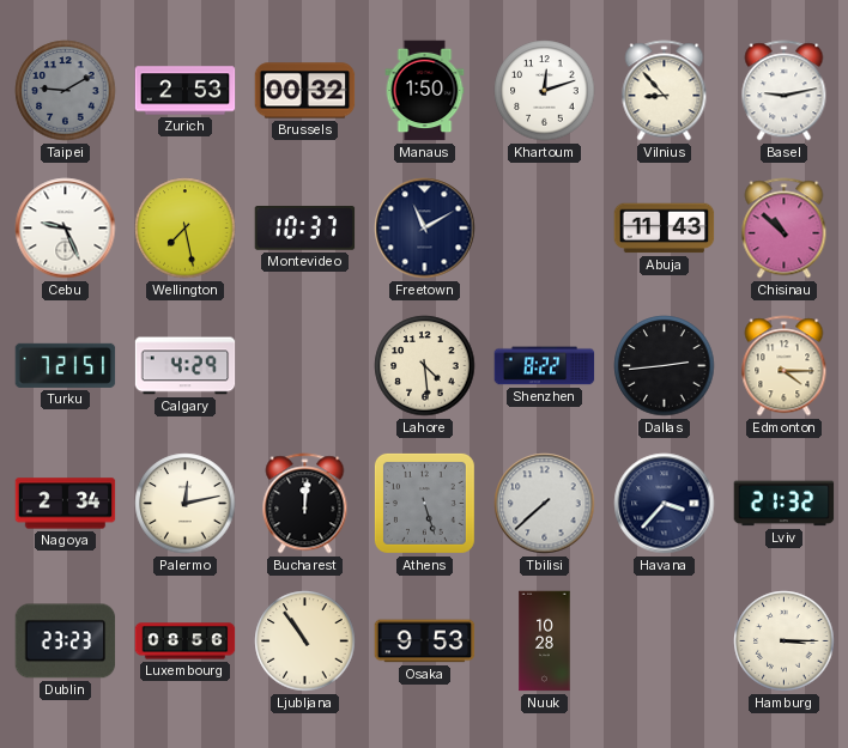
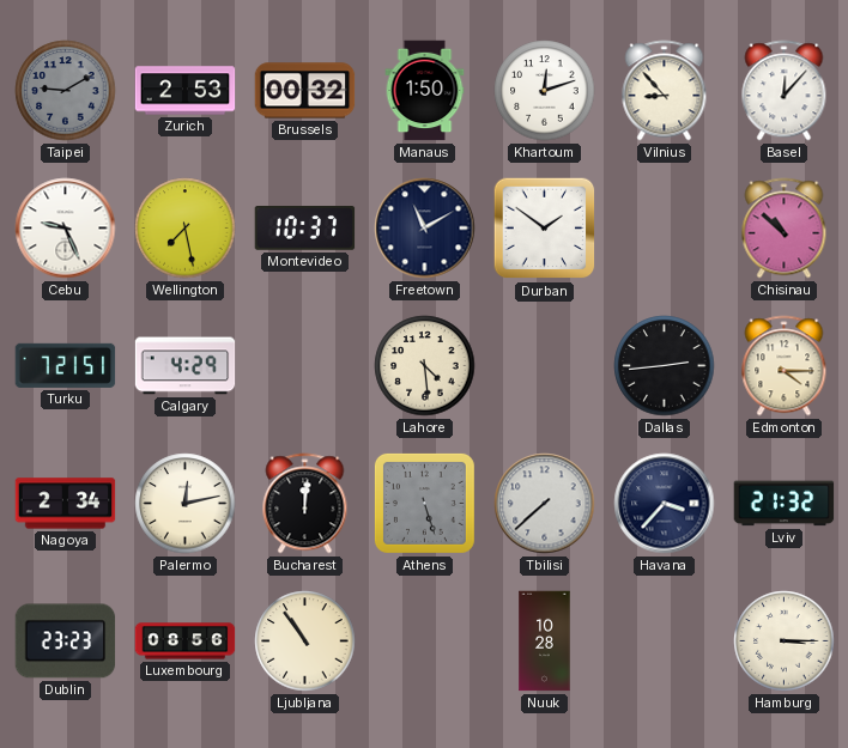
Basel: 9:13 -> 12:07
Durban: none -> 1:51
Abuja: 11:43 -> none
Shenzhen: 8:22 -> none
Osaka: 9:53 -> none
